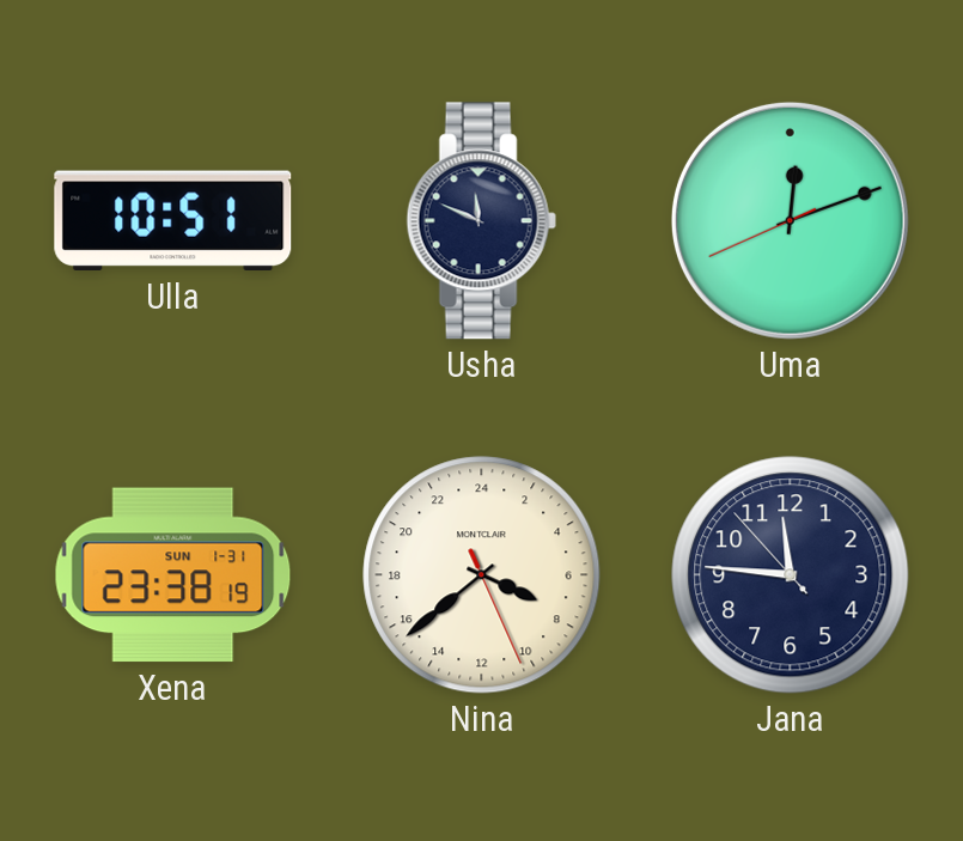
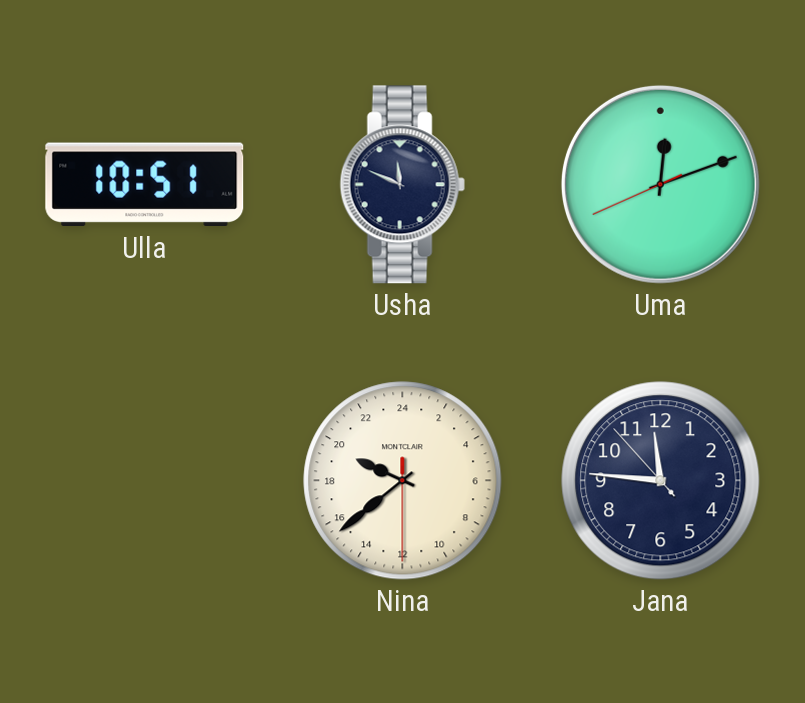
Xena: 23:38 -> none
Nina: 7:38 -> 19:38
